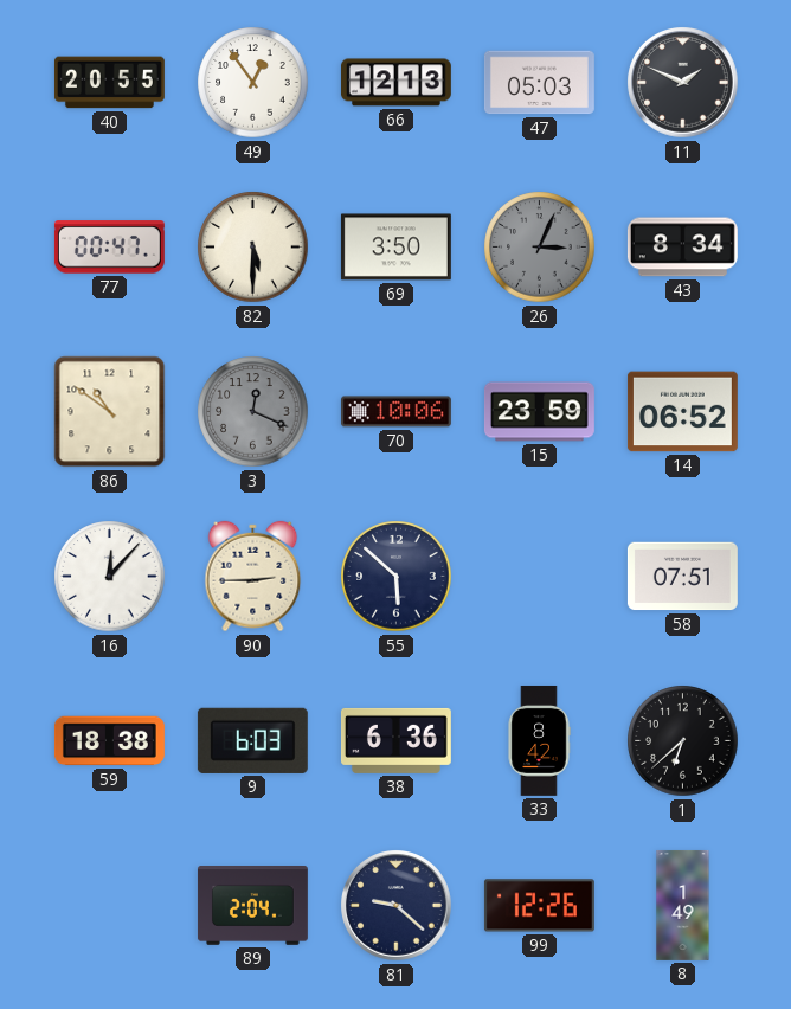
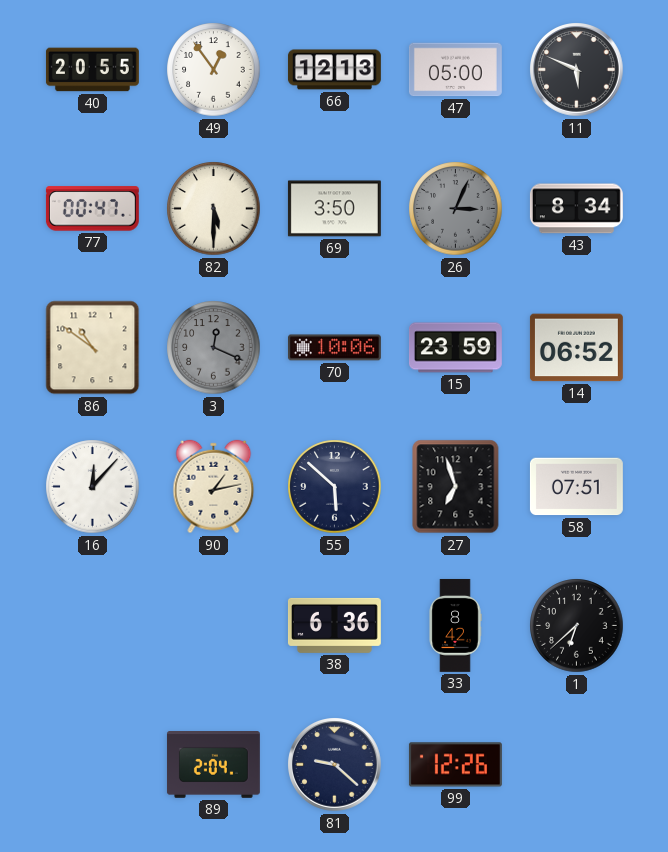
47: 05:03 -> 05:00
11: 1:49 -> 5:49
90: 2:45 -> 1:13
27: none -> 6:57
59: 18:38 -> none
9: 6:03 -> none
8: 1:49 -> none
